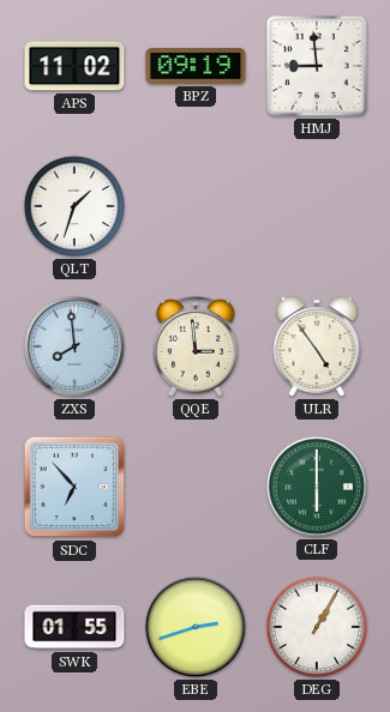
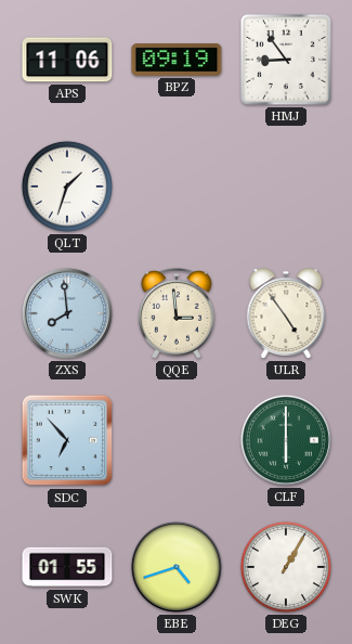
APS: 11:02 -> 11:06
HMJ: 8:59 -> 8:54
EBE: 2:42 -> 4:42
